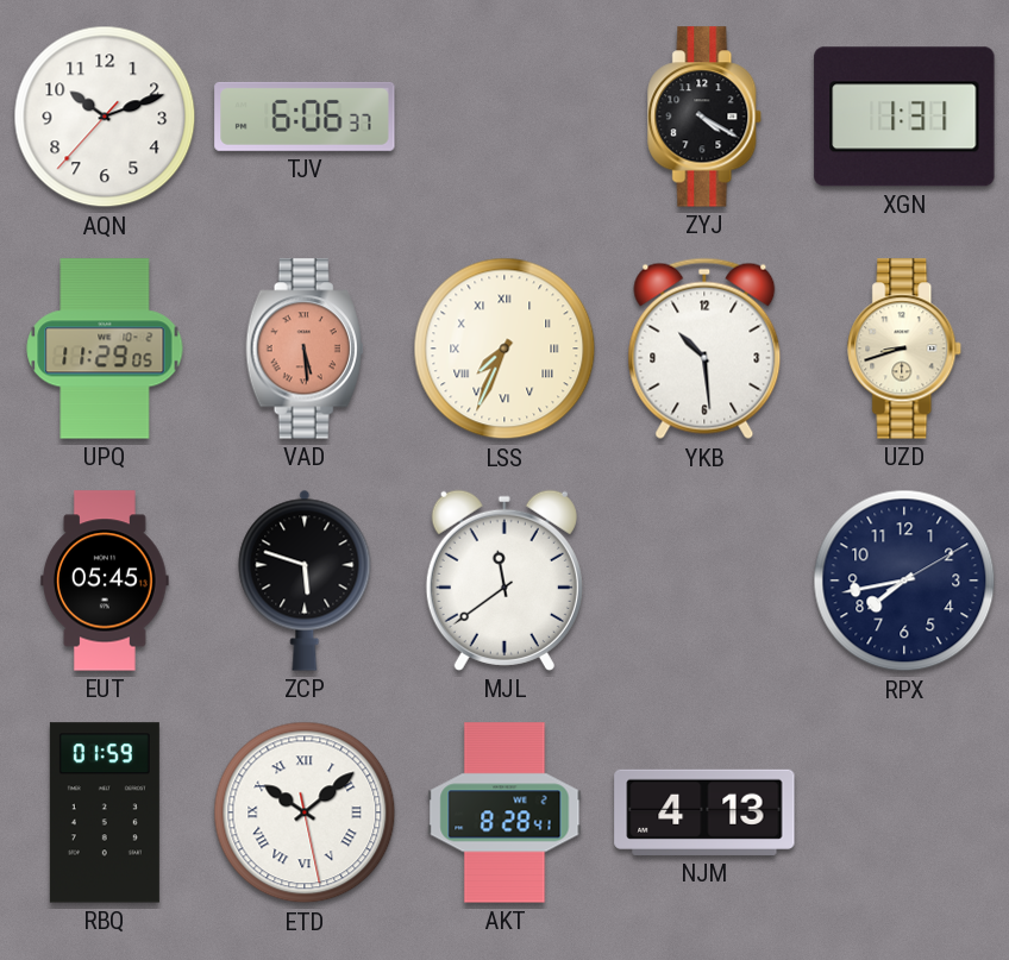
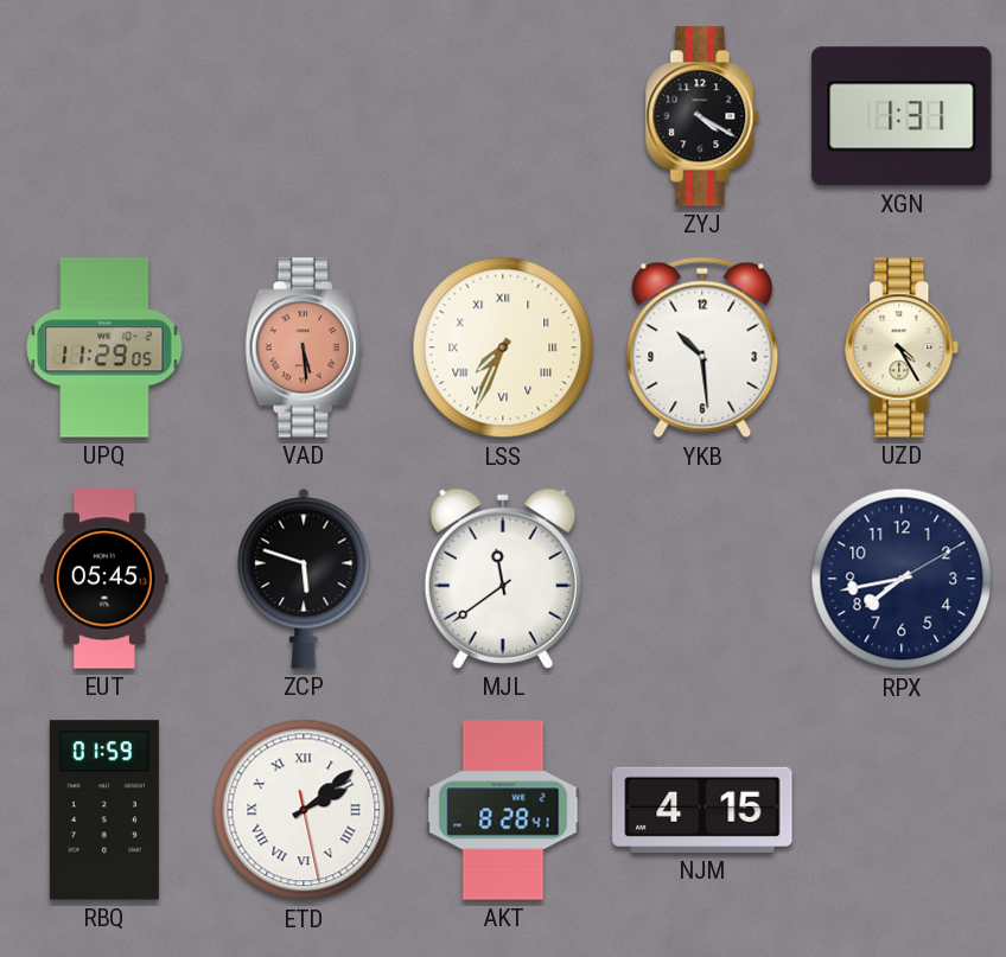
AQN: 10:11 -> none
TJV: 6:06 -> none
UZD: 8:42 -> 4:25
ETD: 10:08 -> 2:08
NJM: 4:13 -> 4:15
